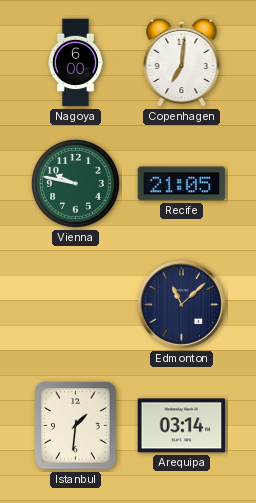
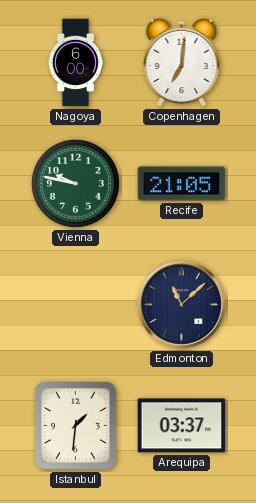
Arequipa: 03:14 -> 03:37
